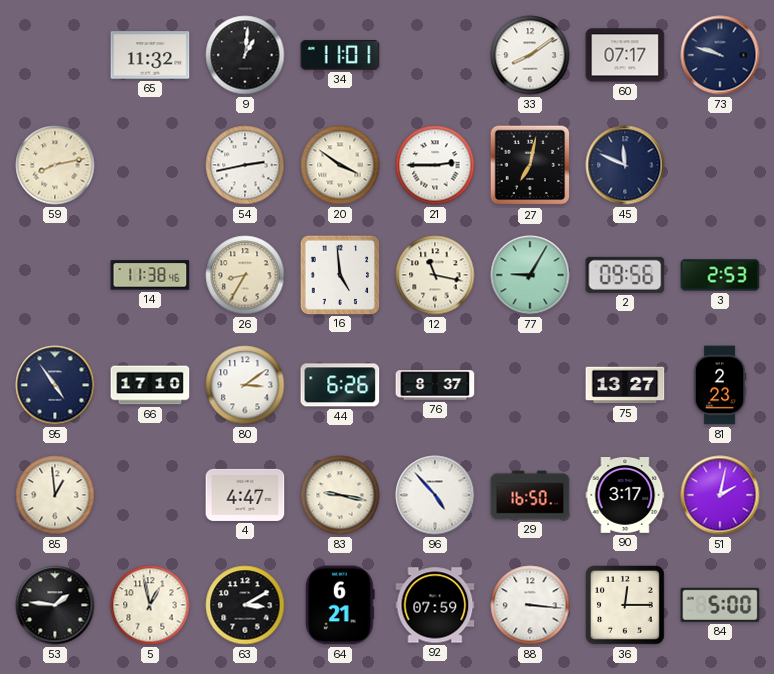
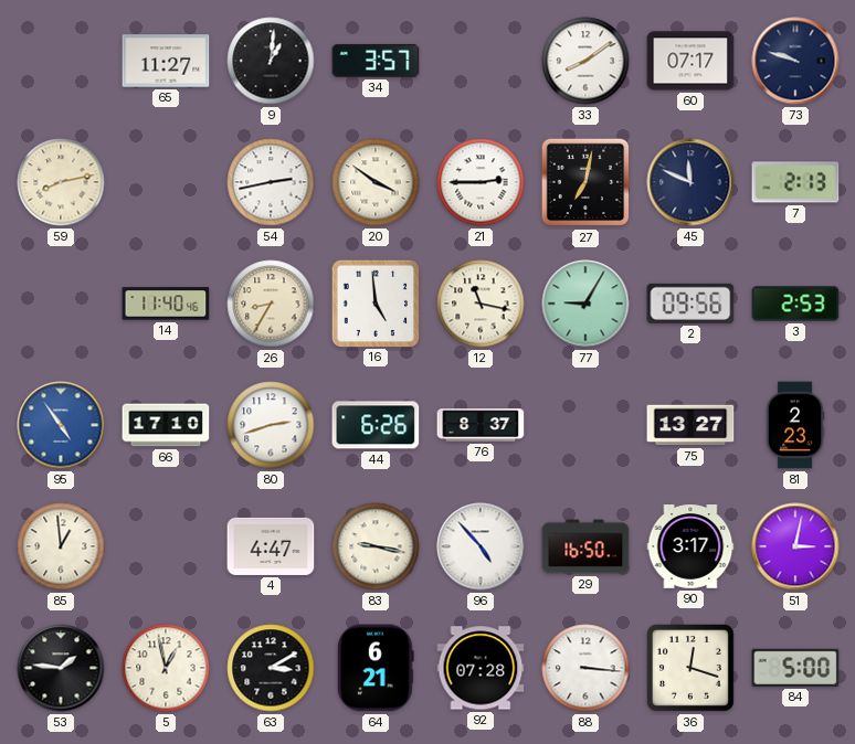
65: 11:32 -> 11:27
34: 11:01 -> 3:57
7: none -> 2:13
14: 11:38 -> 11:40
95 dial: navy -> blue
80: 3:09 -> 2:42
51: 2:02 -> 3:02
92: 07:59 -> 07:28
36: 12:15 -> 12:18
